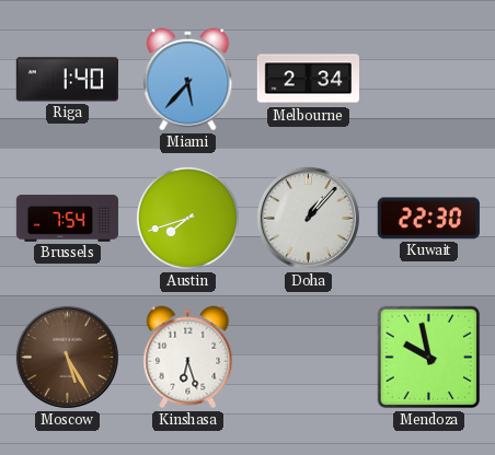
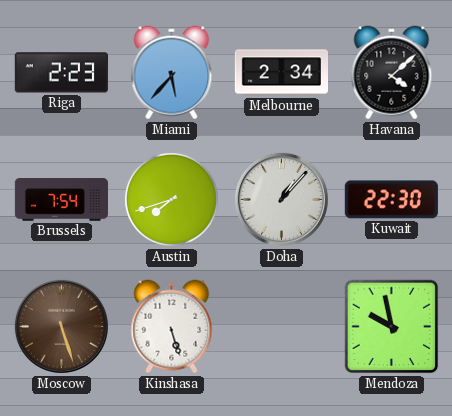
Riga: 1:40 -> 2:23
Havana: none -> 4:08
Moscow: 5:25 -> 5:27
Kinshasa: 6:27 -> 5:27
